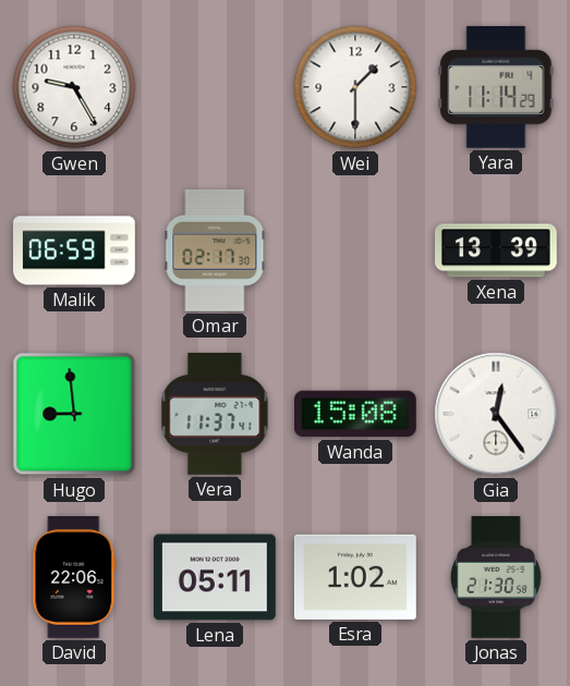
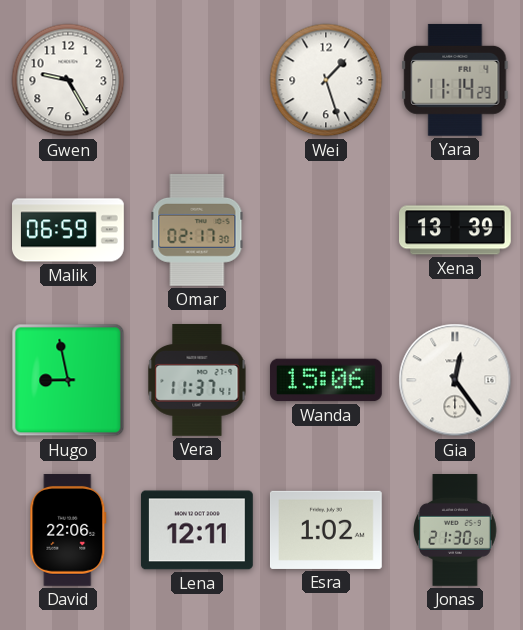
Wei: 1:30 -> 1:27
Hugo: 8:59 -> 8:58
Wanda: 15:08 -> 15:06
Lena: 05:11 -> 12:11
